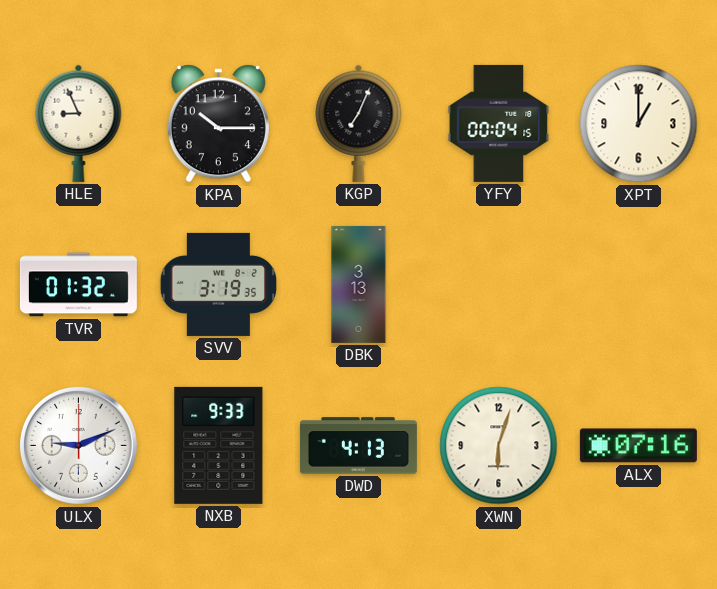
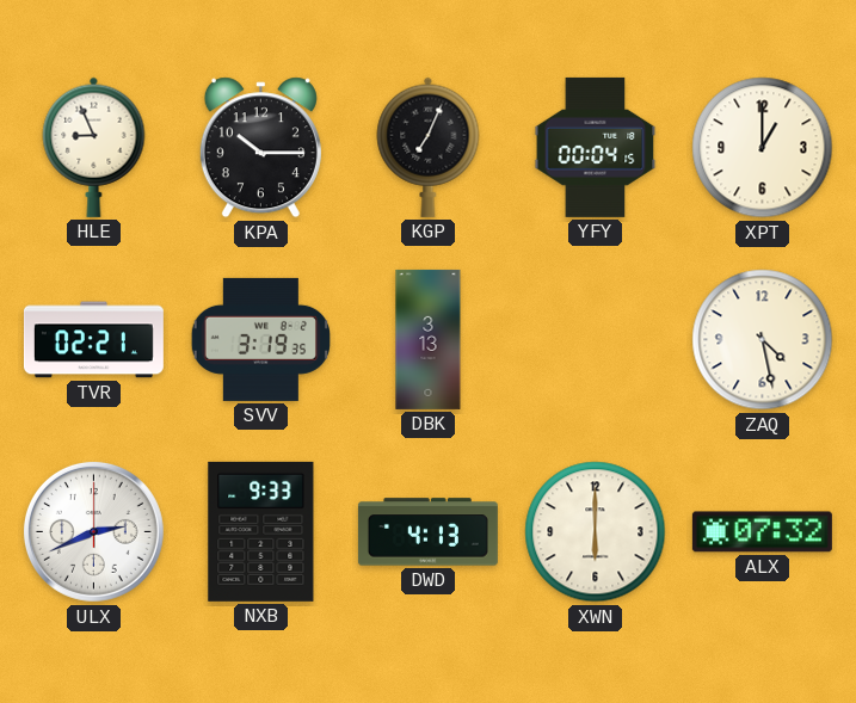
TVR: 01:32 -> 02:21
ZAQ: none -> 4:28
ULX: 9:11 -> 2:41
XWN: 6:03 -> 6:00
ALX: 07:16 -> 07:32
